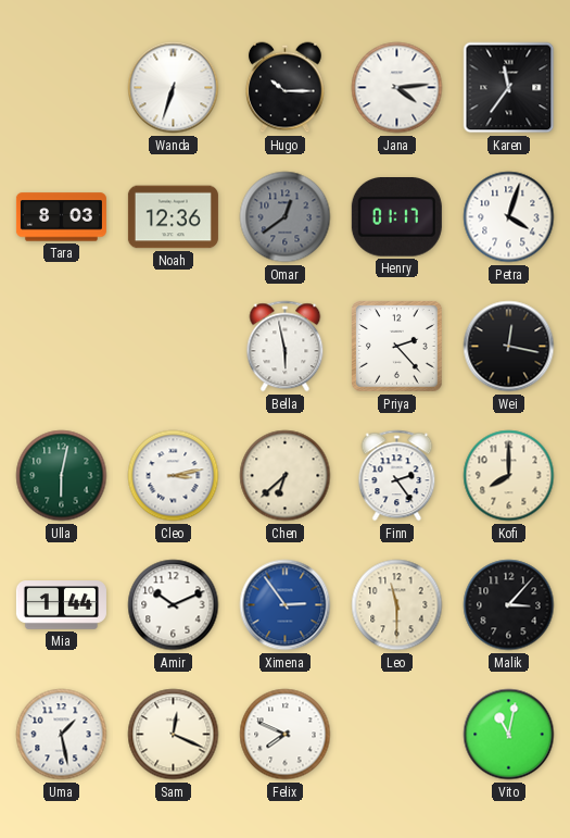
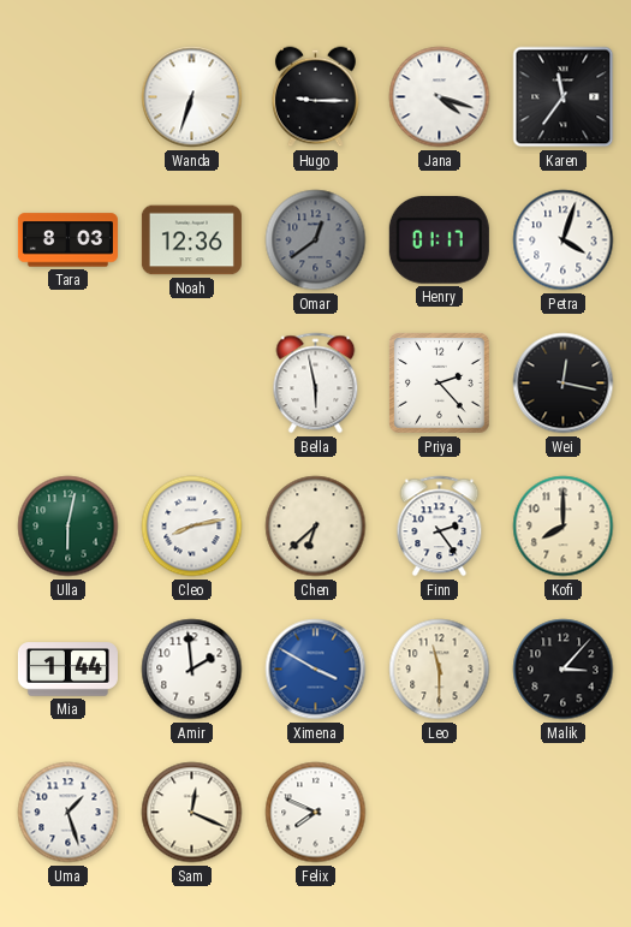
Hugo: 10:15 -> 9:15
Jana: 4:14 -> 4:18
Cleo: 3:13 -> 8:13
Amir: 10:11 -> 1:59
Ximena: 2:54 -> 3:50
Uma: 1:28 -> 1:27
Vito: 11:02 -> none
